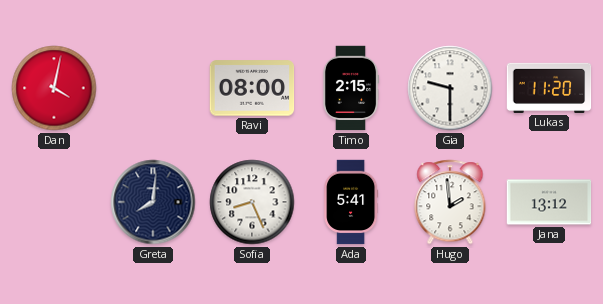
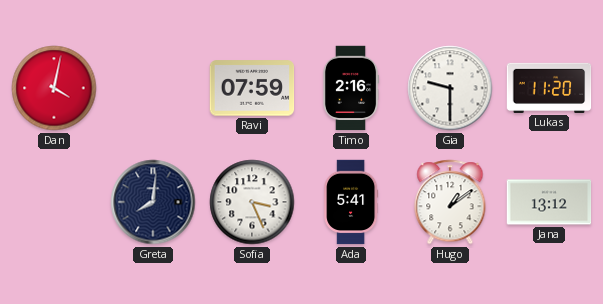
Ravi: 08:00 -> 07:59
Timo: 2:15 -> 2:16
Sofia: 8:26 -> 3:26
Hugo: 1:59 -> 1:09
